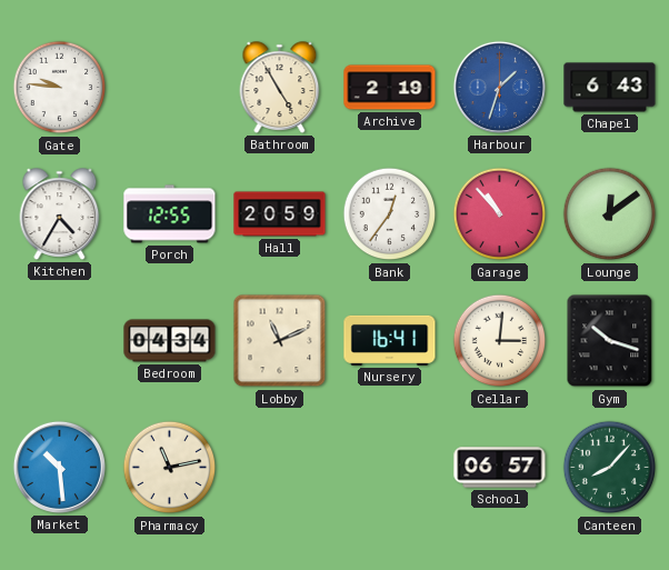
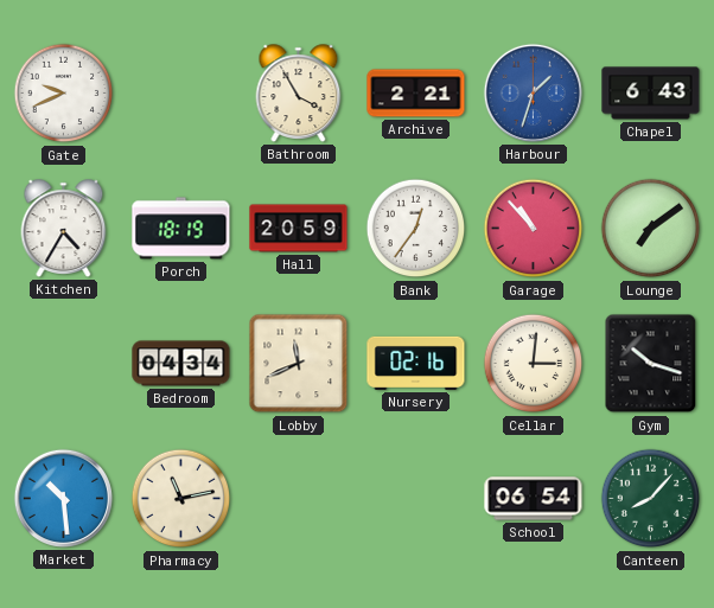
Gate: 9:46 -> 9:41
Bathroom: 4:55 -> 3:55
Archive: 2:19 -> 2:21
Porch: 12:55 -> 18:19
Lounge: 12:09 -> 7:09
Lobby: 11:11 -> 11:41
Nursery: 16:41 -> 02:16
School: 06:57 -> 06:54
